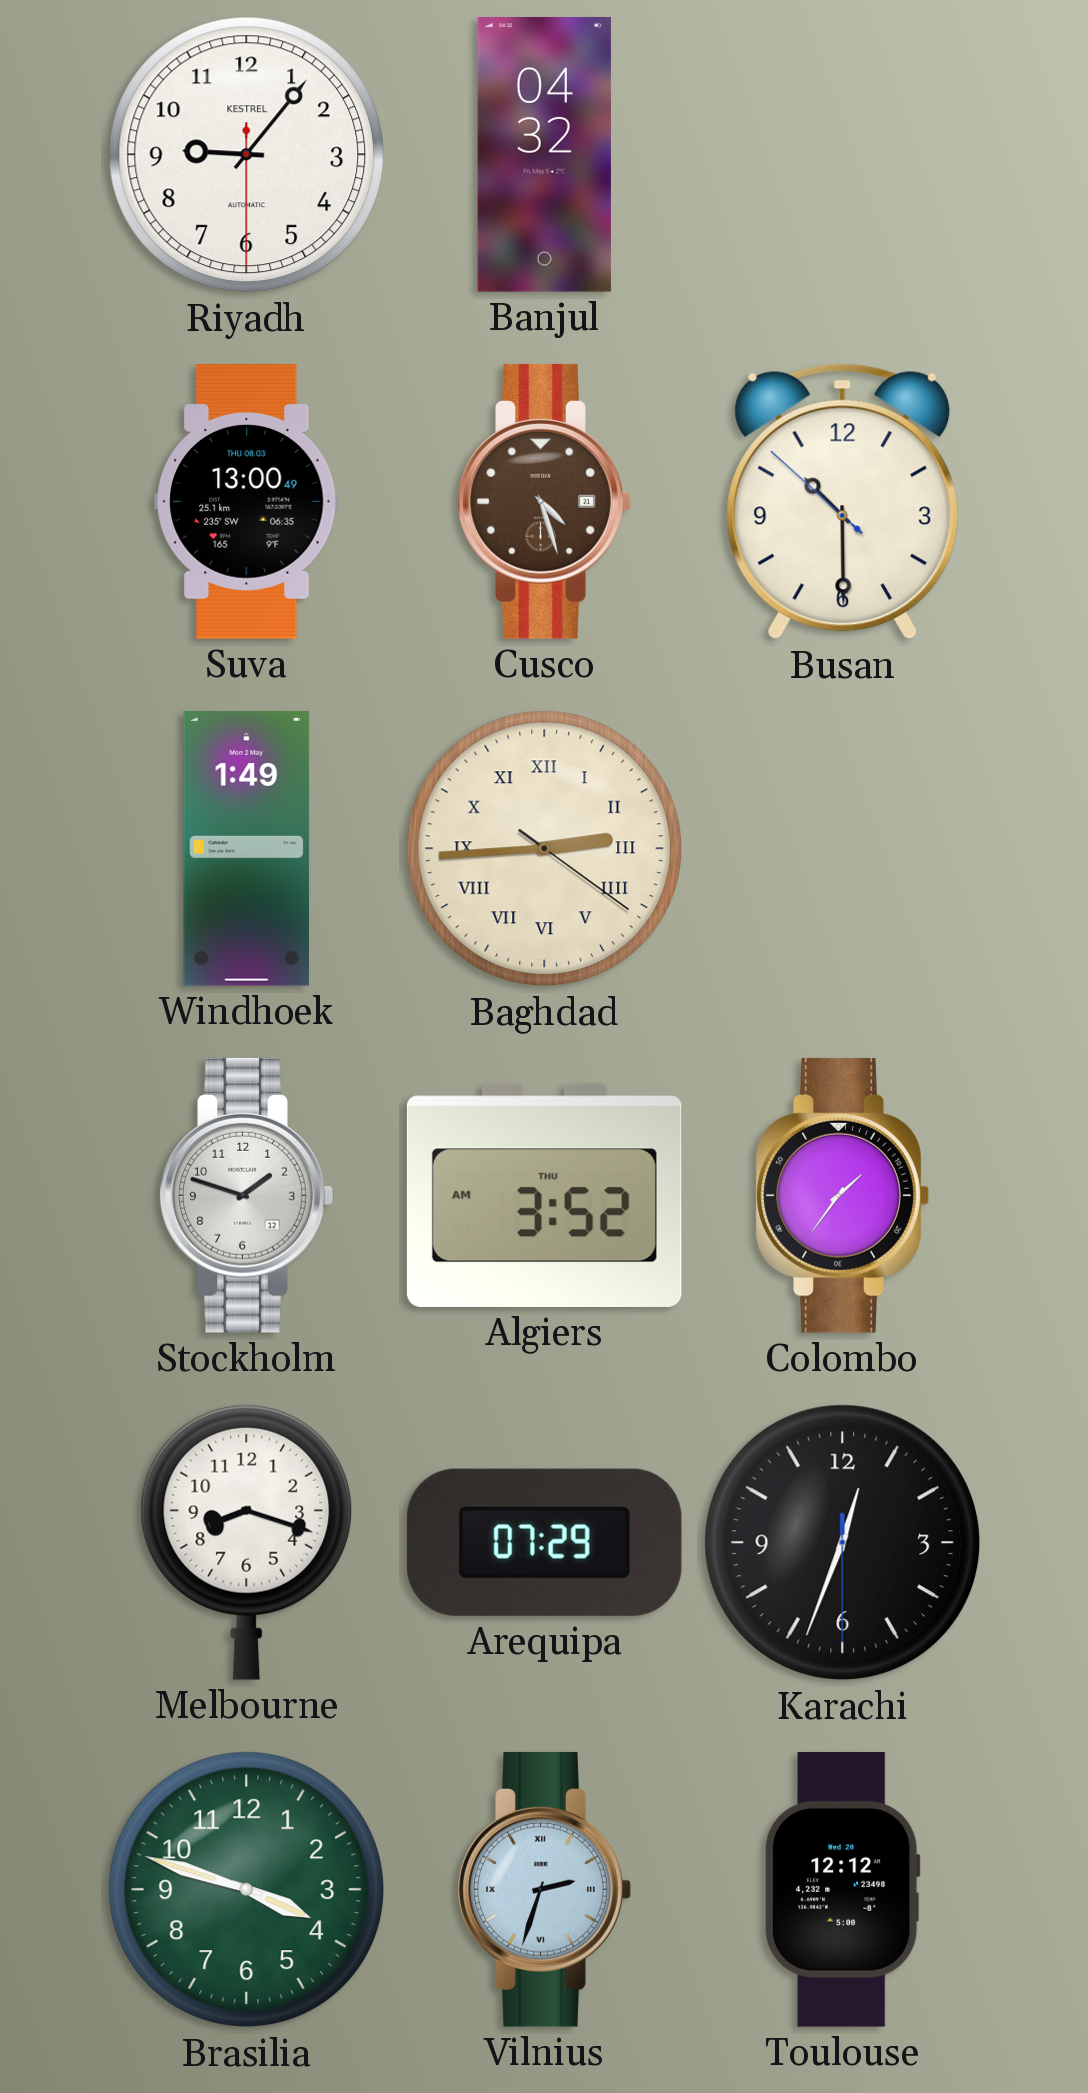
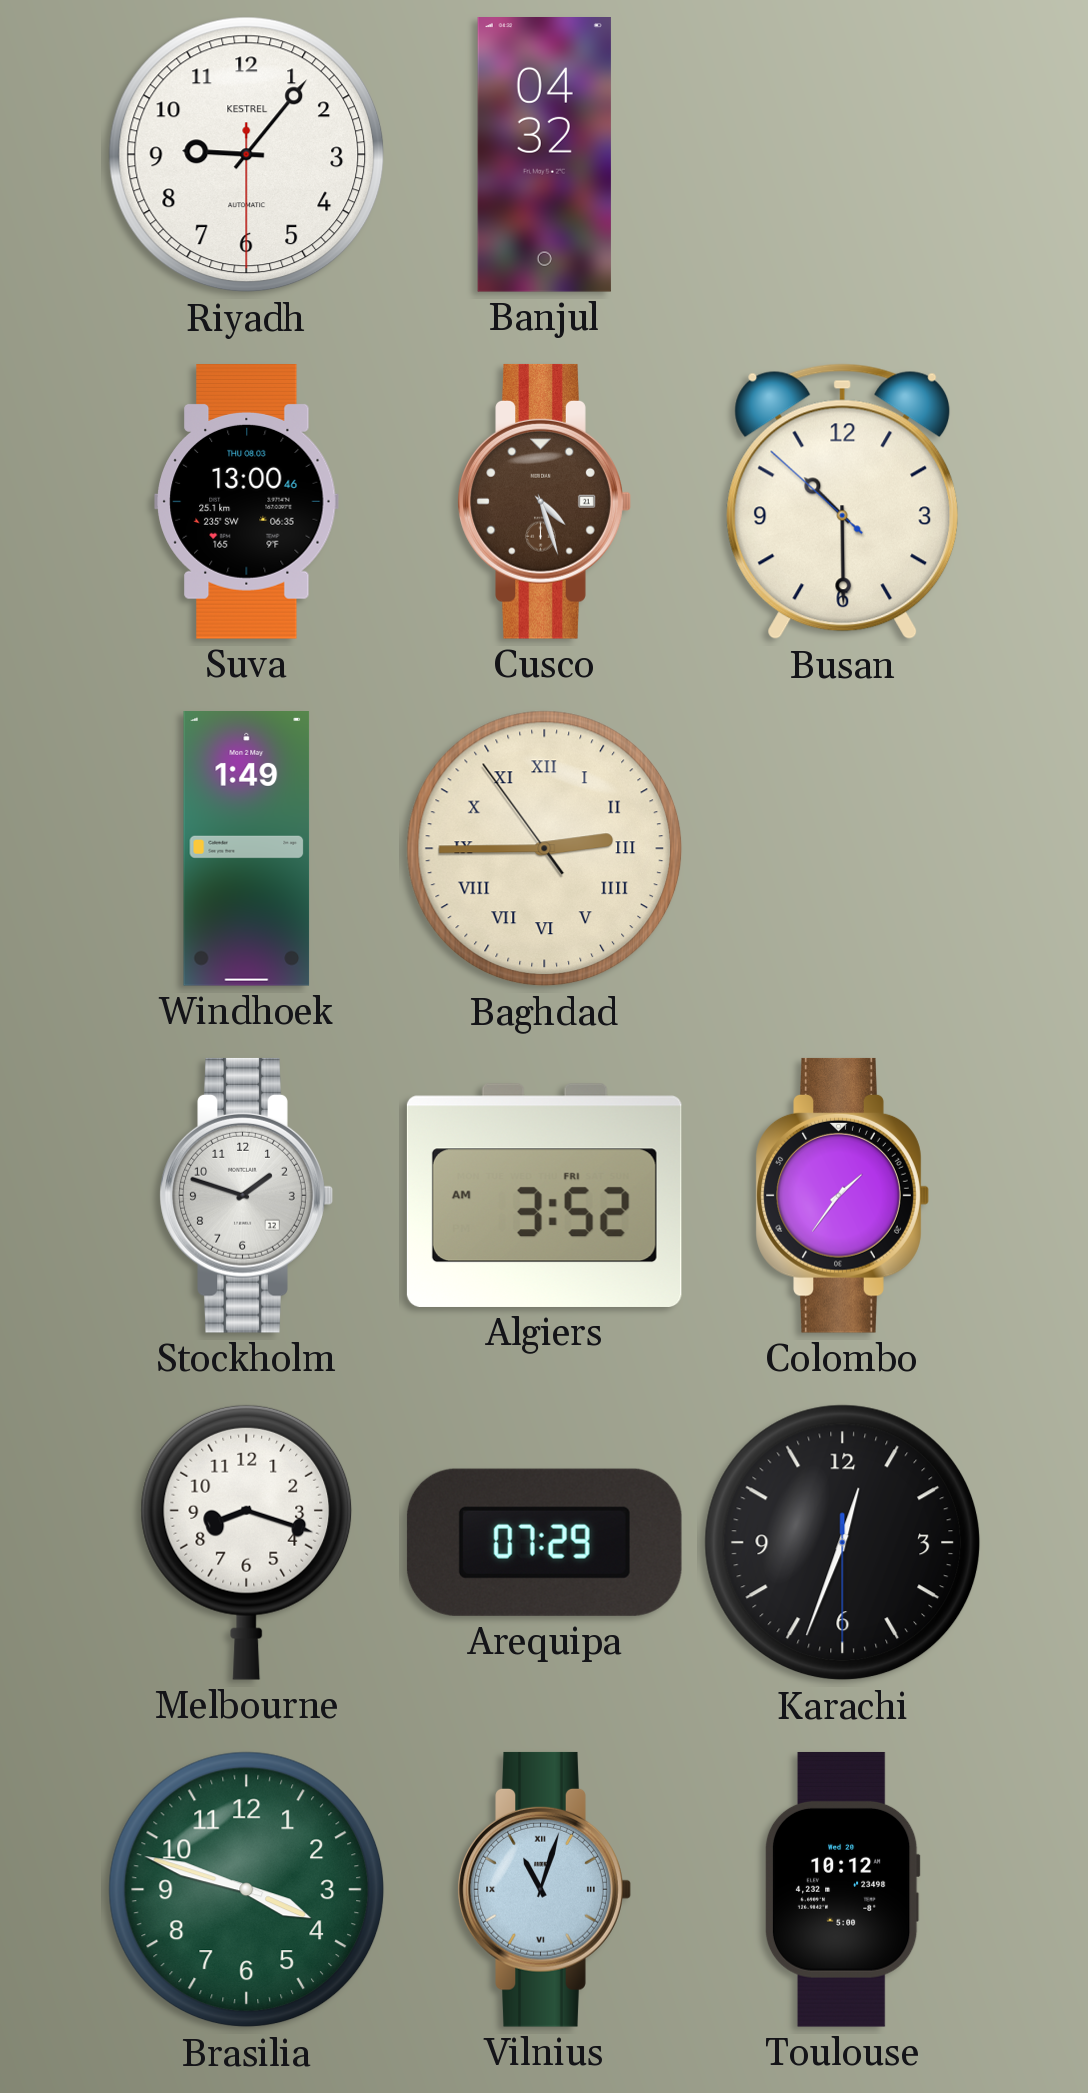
Suva: 13:00:49 -> 13:00:46
Baghdad: 2:44:21 -> 2:44:54
Algiers date: THU -> FRI
Vilnius: 2:33 -> 11:03
Toulouse: 12:12 -> 10:12
